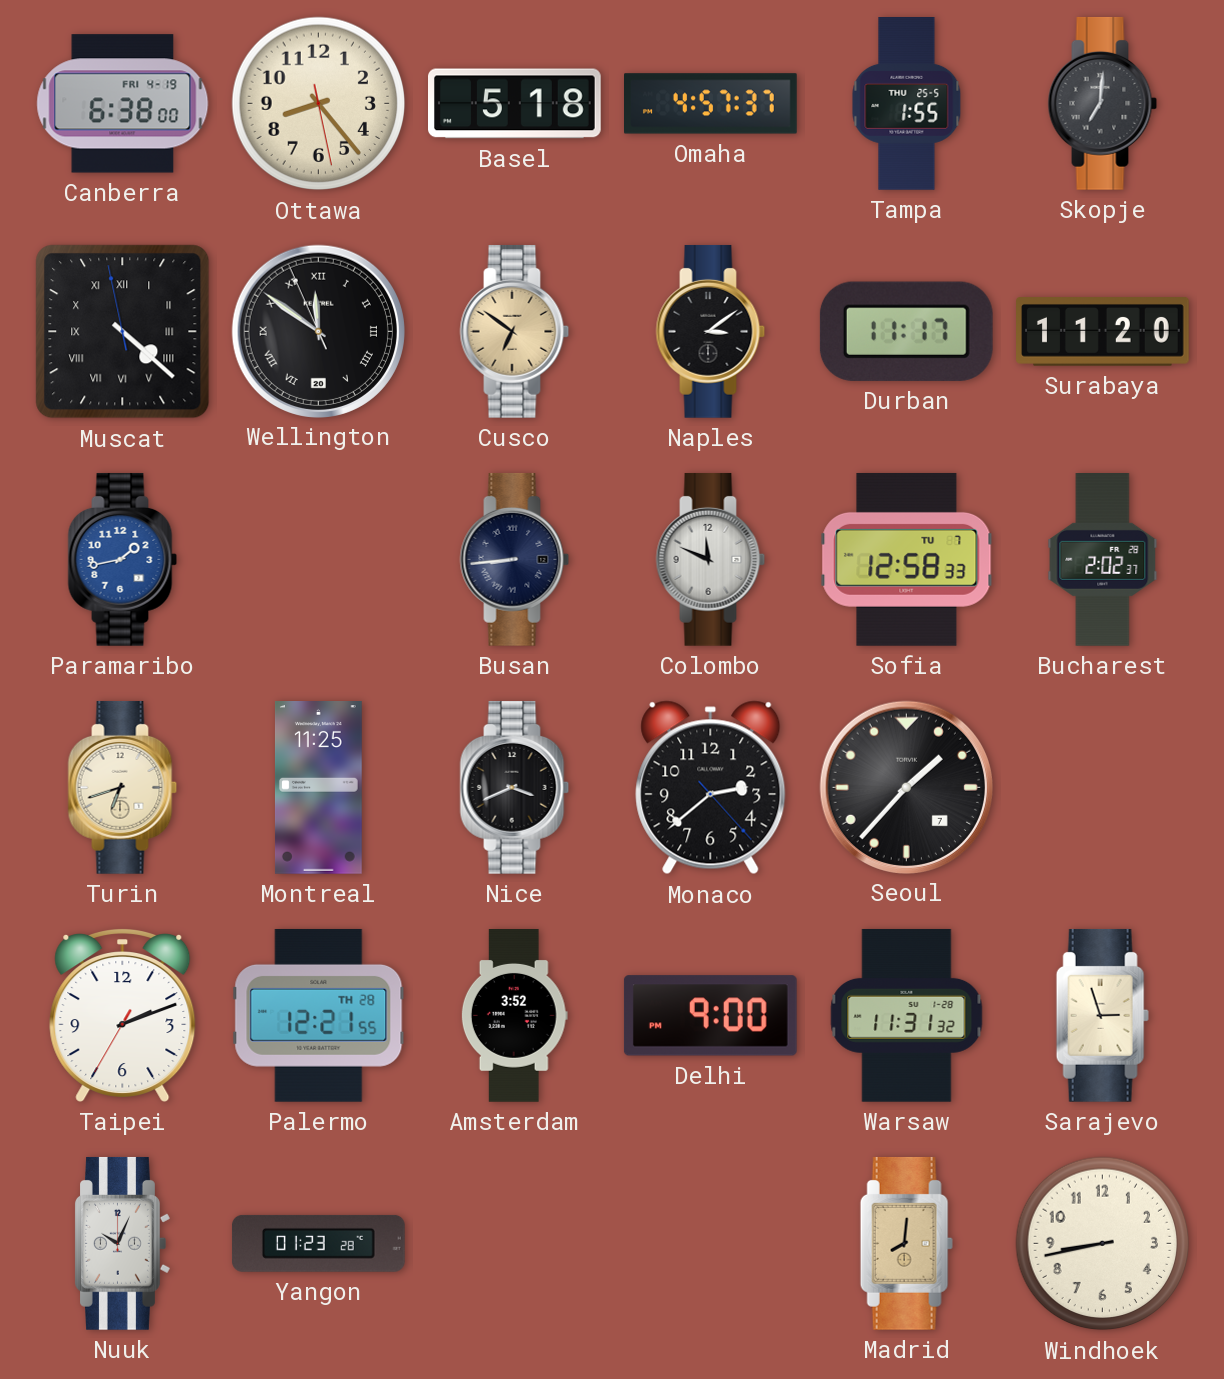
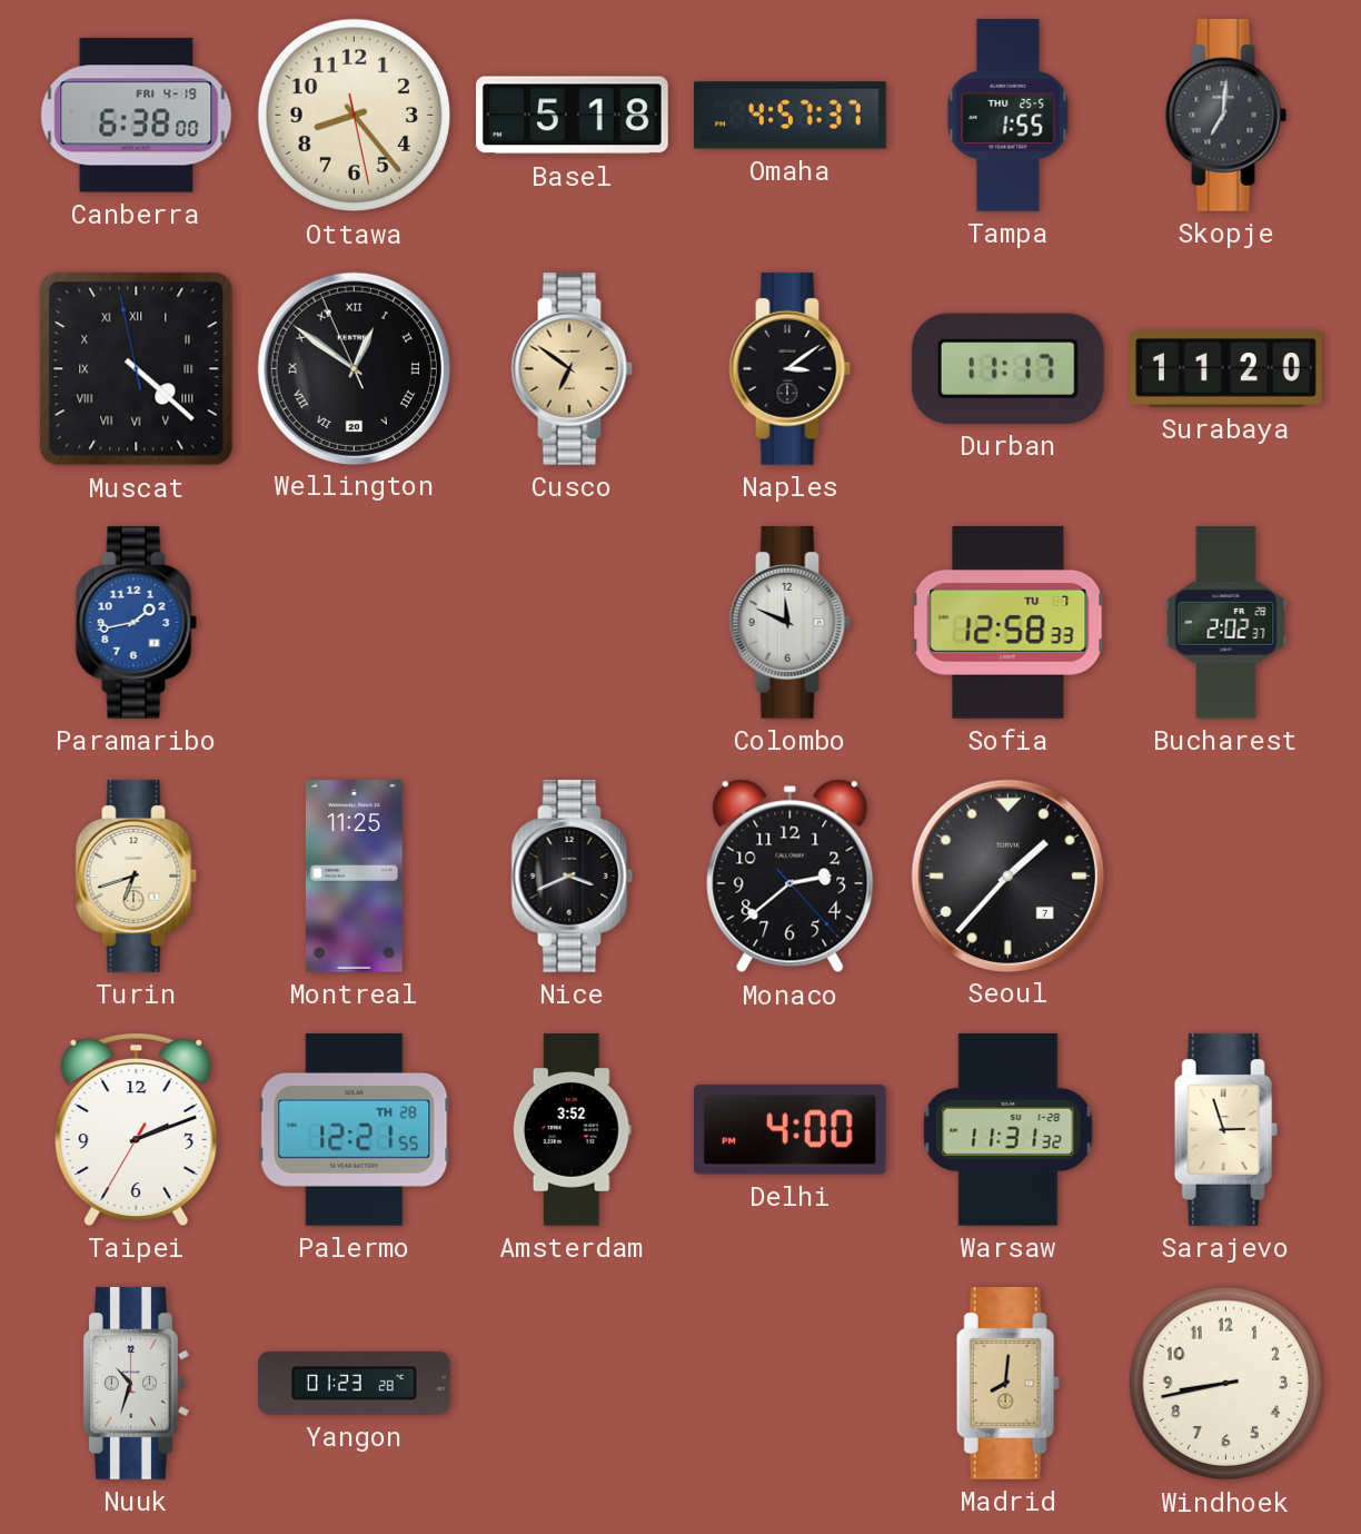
Wellington: 11:50 -> 12:50
Busan: 8:44 -> none
Delhi: 9:00 -> 4:00
Nuuk: 10:04 -> 10:33
